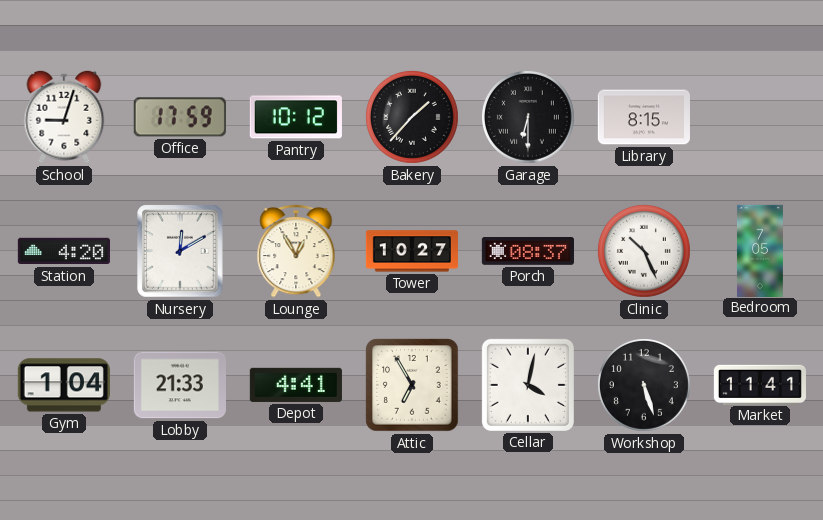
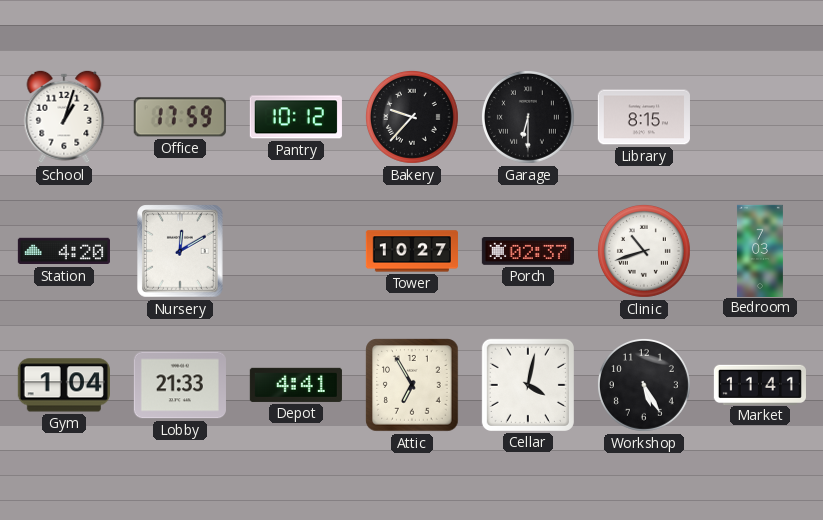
School: 9:03 -> 1:03
Bakery: 1:37 -> 9:37
Lounge: 12:55 -> none
Porch: 08:37 -> 02:37
Clinic: 10:26 -> 10:42
Bedroom: 7:05 -> 7:03
Workshop: 5:27 -> 5:25
